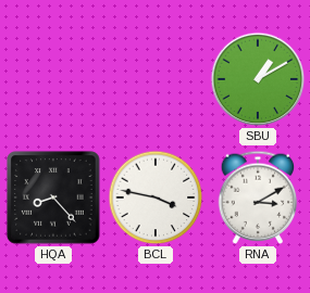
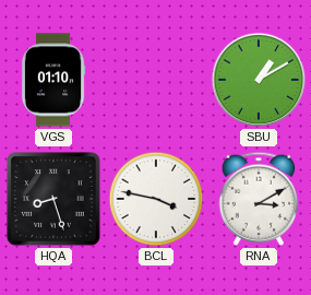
VGS: none -> 01:10
HQA: 8:23 -> 8:27
